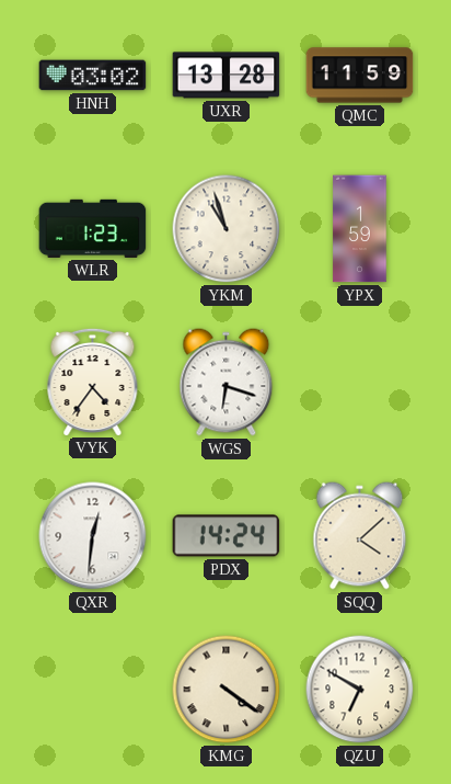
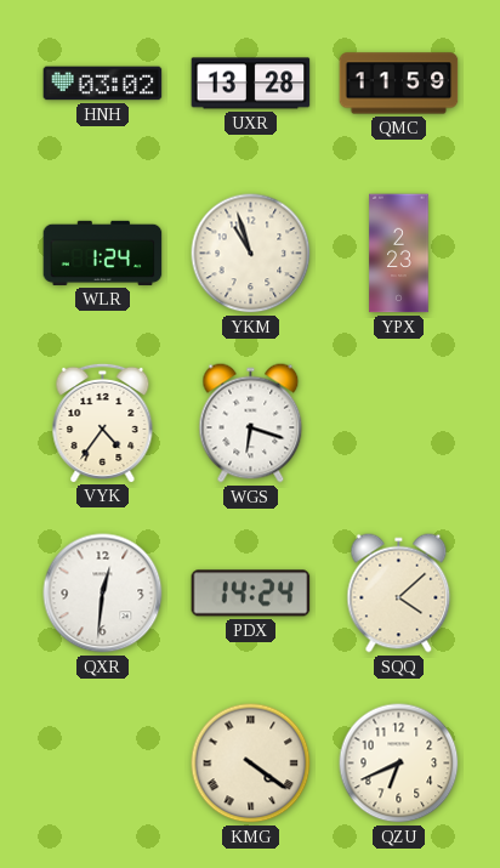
WLR: 1:23 -> 1:24
YPX: 1:59 -> 2:23
QZU: 6:50 -> 6:41
